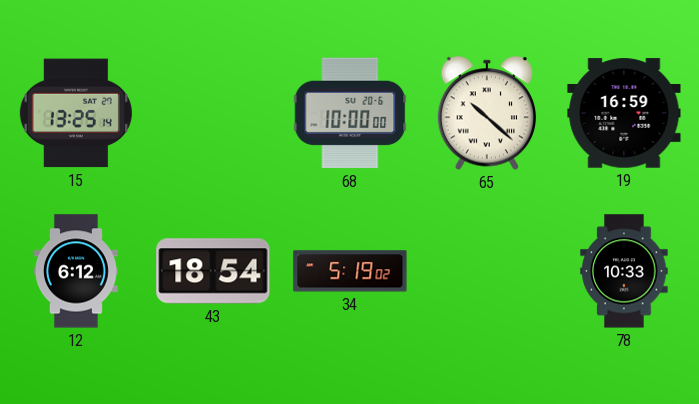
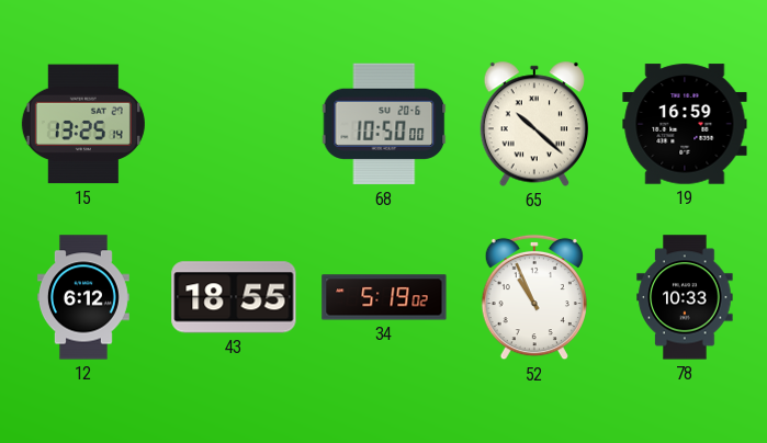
68: 10:00 -> 10:50
43: 18:54 -> 18:55
52: none -> 10:56
